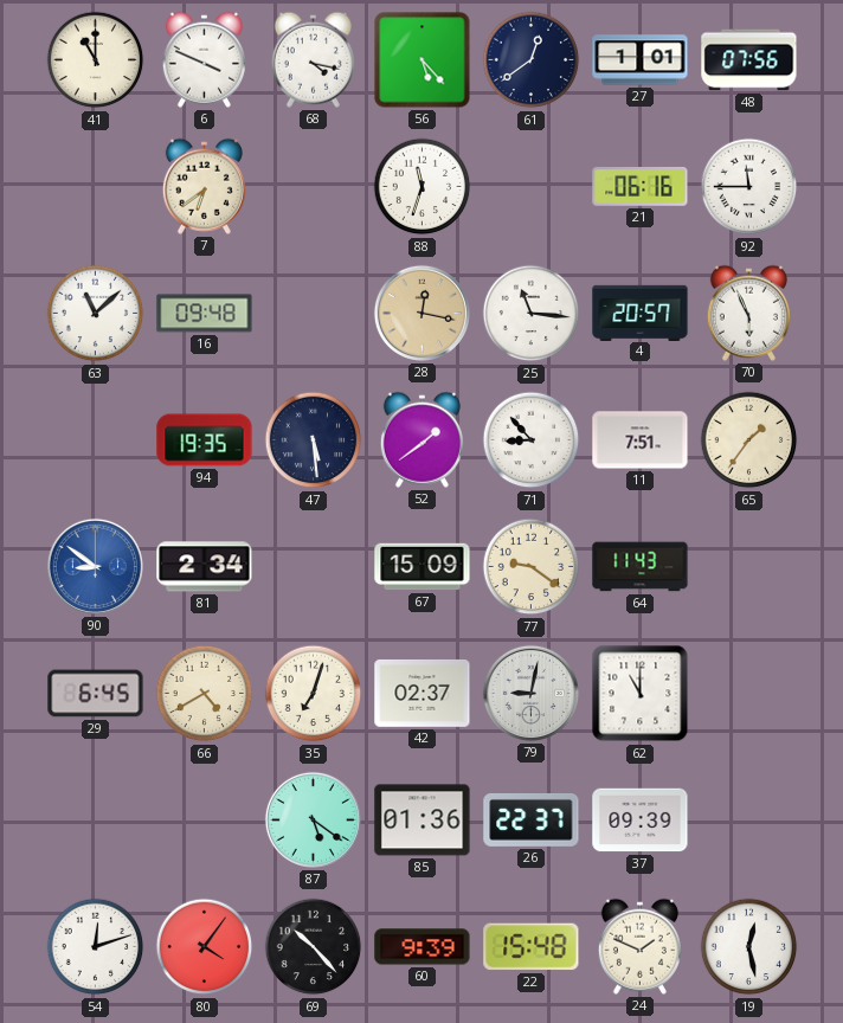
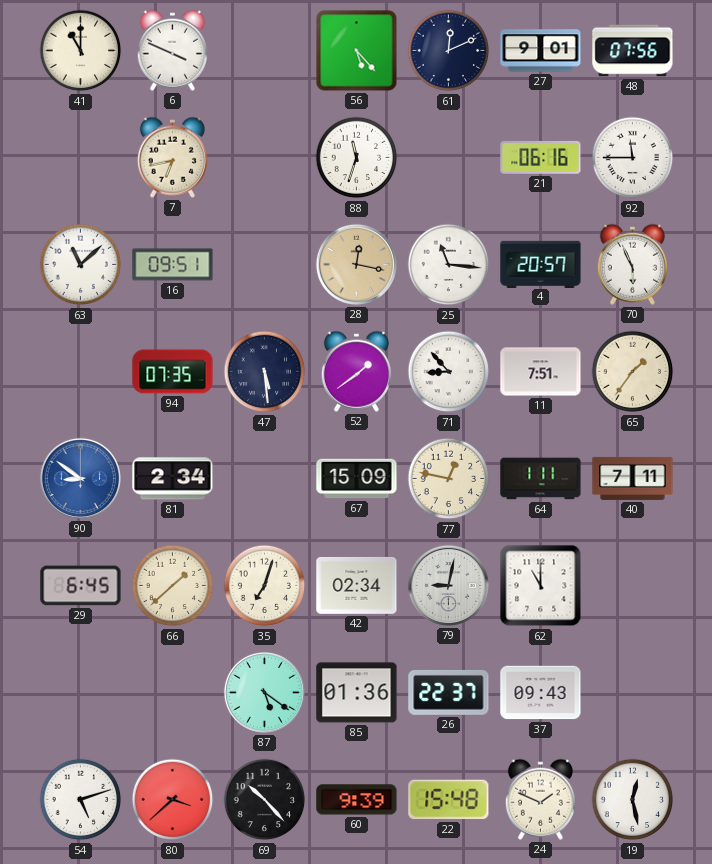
68: 4:17 -> none
61: 12:39 -> 12:11
27: 1:01 -> 9:01
7: 6:39 -> 6:43
16: 09:48 -> 09:51
94: 19:35 -> 07:35
77: 9:21 -> 12:47
64: 11:43 -> 1:11
40: none -> 7:11
66: 4:40 -> 1:38
42: 02:37 -> 02:34
37: 09:39 -> 09:43
54: 12:12 -> 5:12
80: 4:06 -> 3:38
